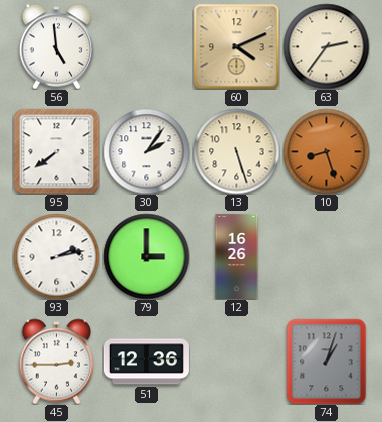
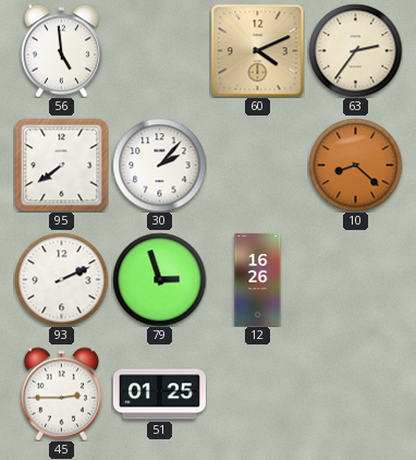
30: 2:06 -> 2:07
13: 5:27 -> none
10: 8:27 -> 8:22
93: 2:13 -> 2:11
79: 3:00 -> 2:57
51: 12:36 -> 01:25
74: 1:03 -> none
